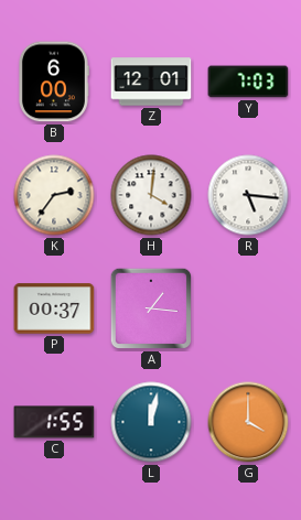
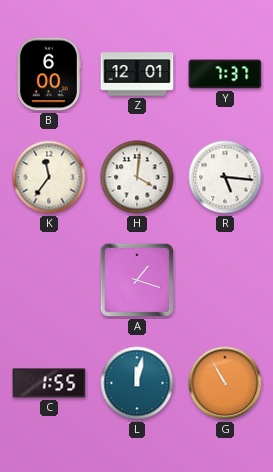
Y: 7:03 -> 7:37
K: 2:36 -> 11:36
P: 00:37 -> none
A: 1:16 -> 1:18
G: 4:00 -> 10:55
